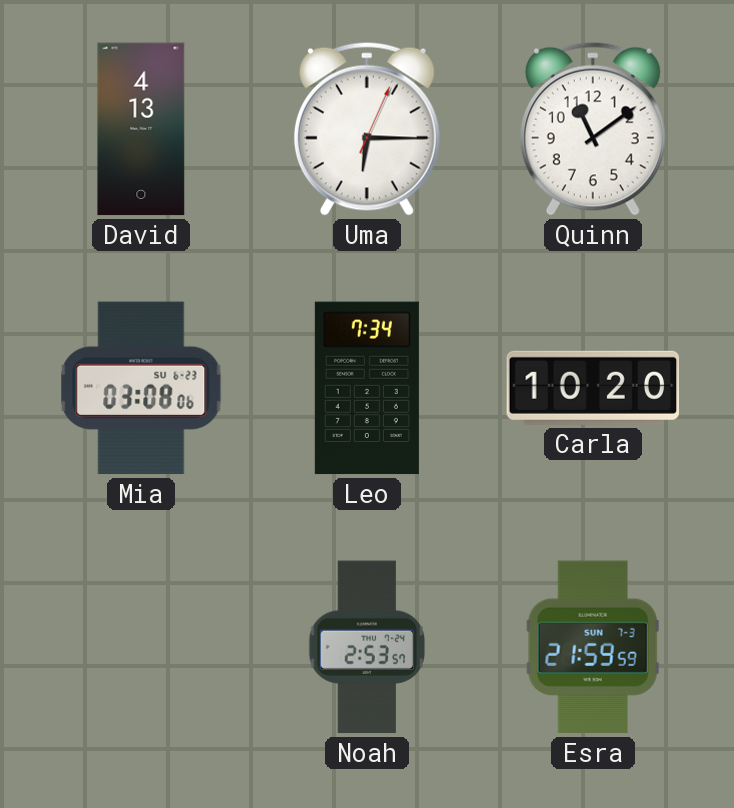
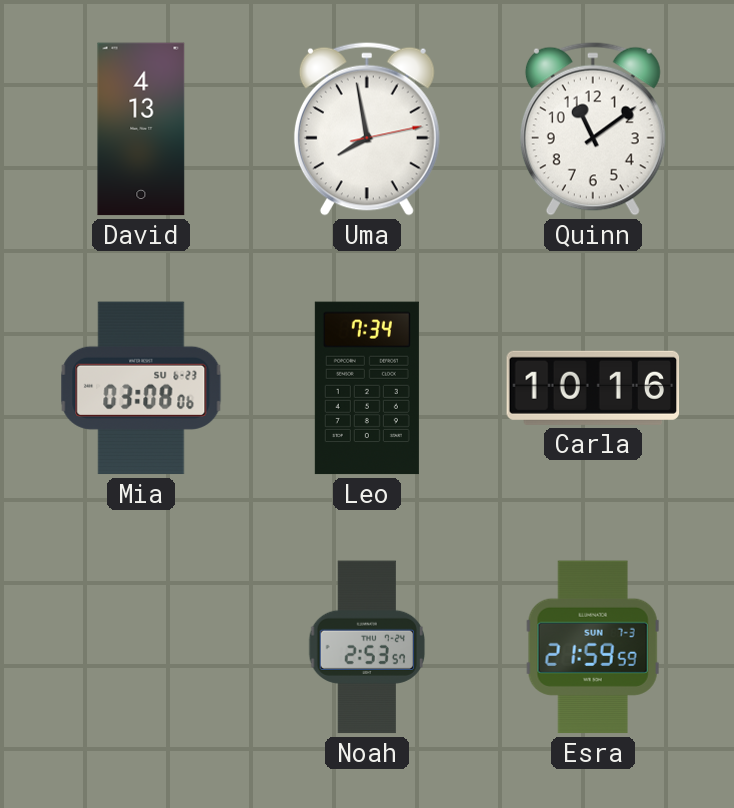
Uma: 6:15 -> 7:58
Carla: 10:20 -> 10:16
